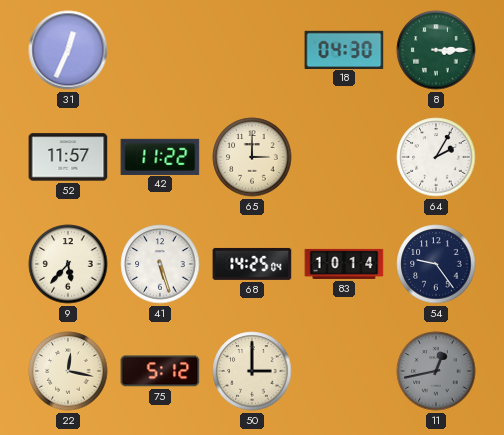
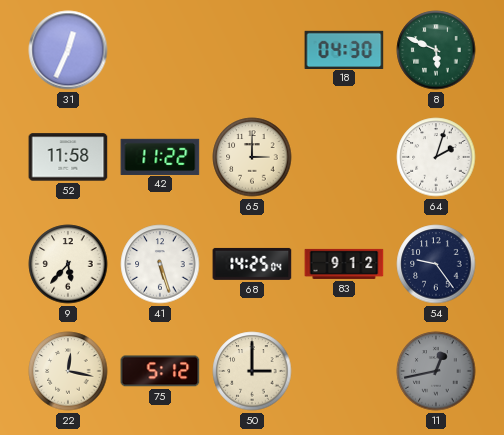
8: 3:15 -> 5:49
52: 11:57 -> 11:58
64: 2:05 -> 2:03
83: 10:14 -> 9:12
